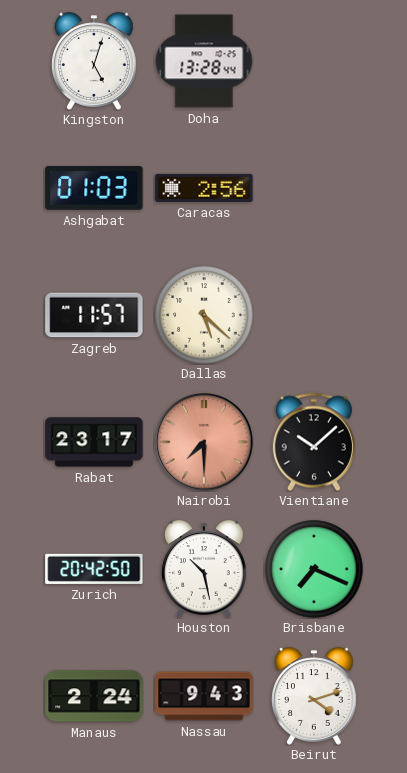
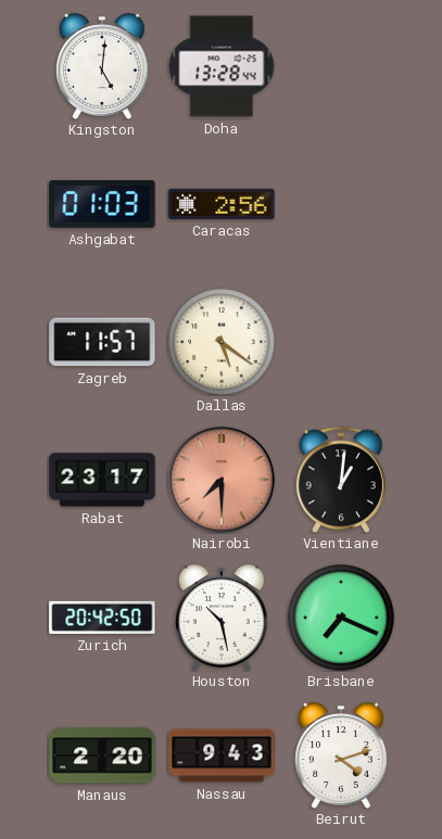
Kingston: 5:03 -> 5:01
Dallas: 5:22 -> 5:21
Vientiane: 10:08 -> 1:01
Manaus: 2:24 -> 2:20
